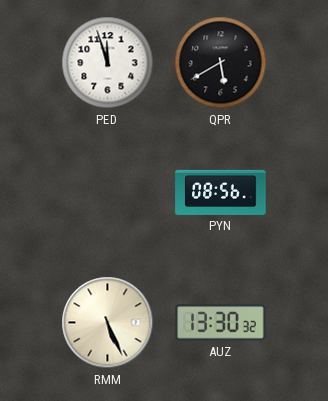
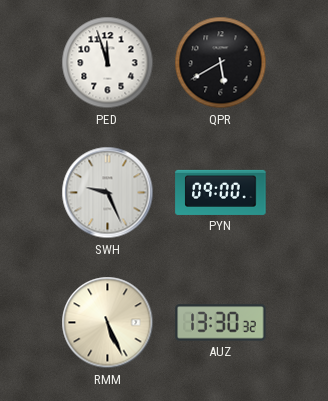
SWH: none -> 9:26
PYN: 08:56 -> 09:00
